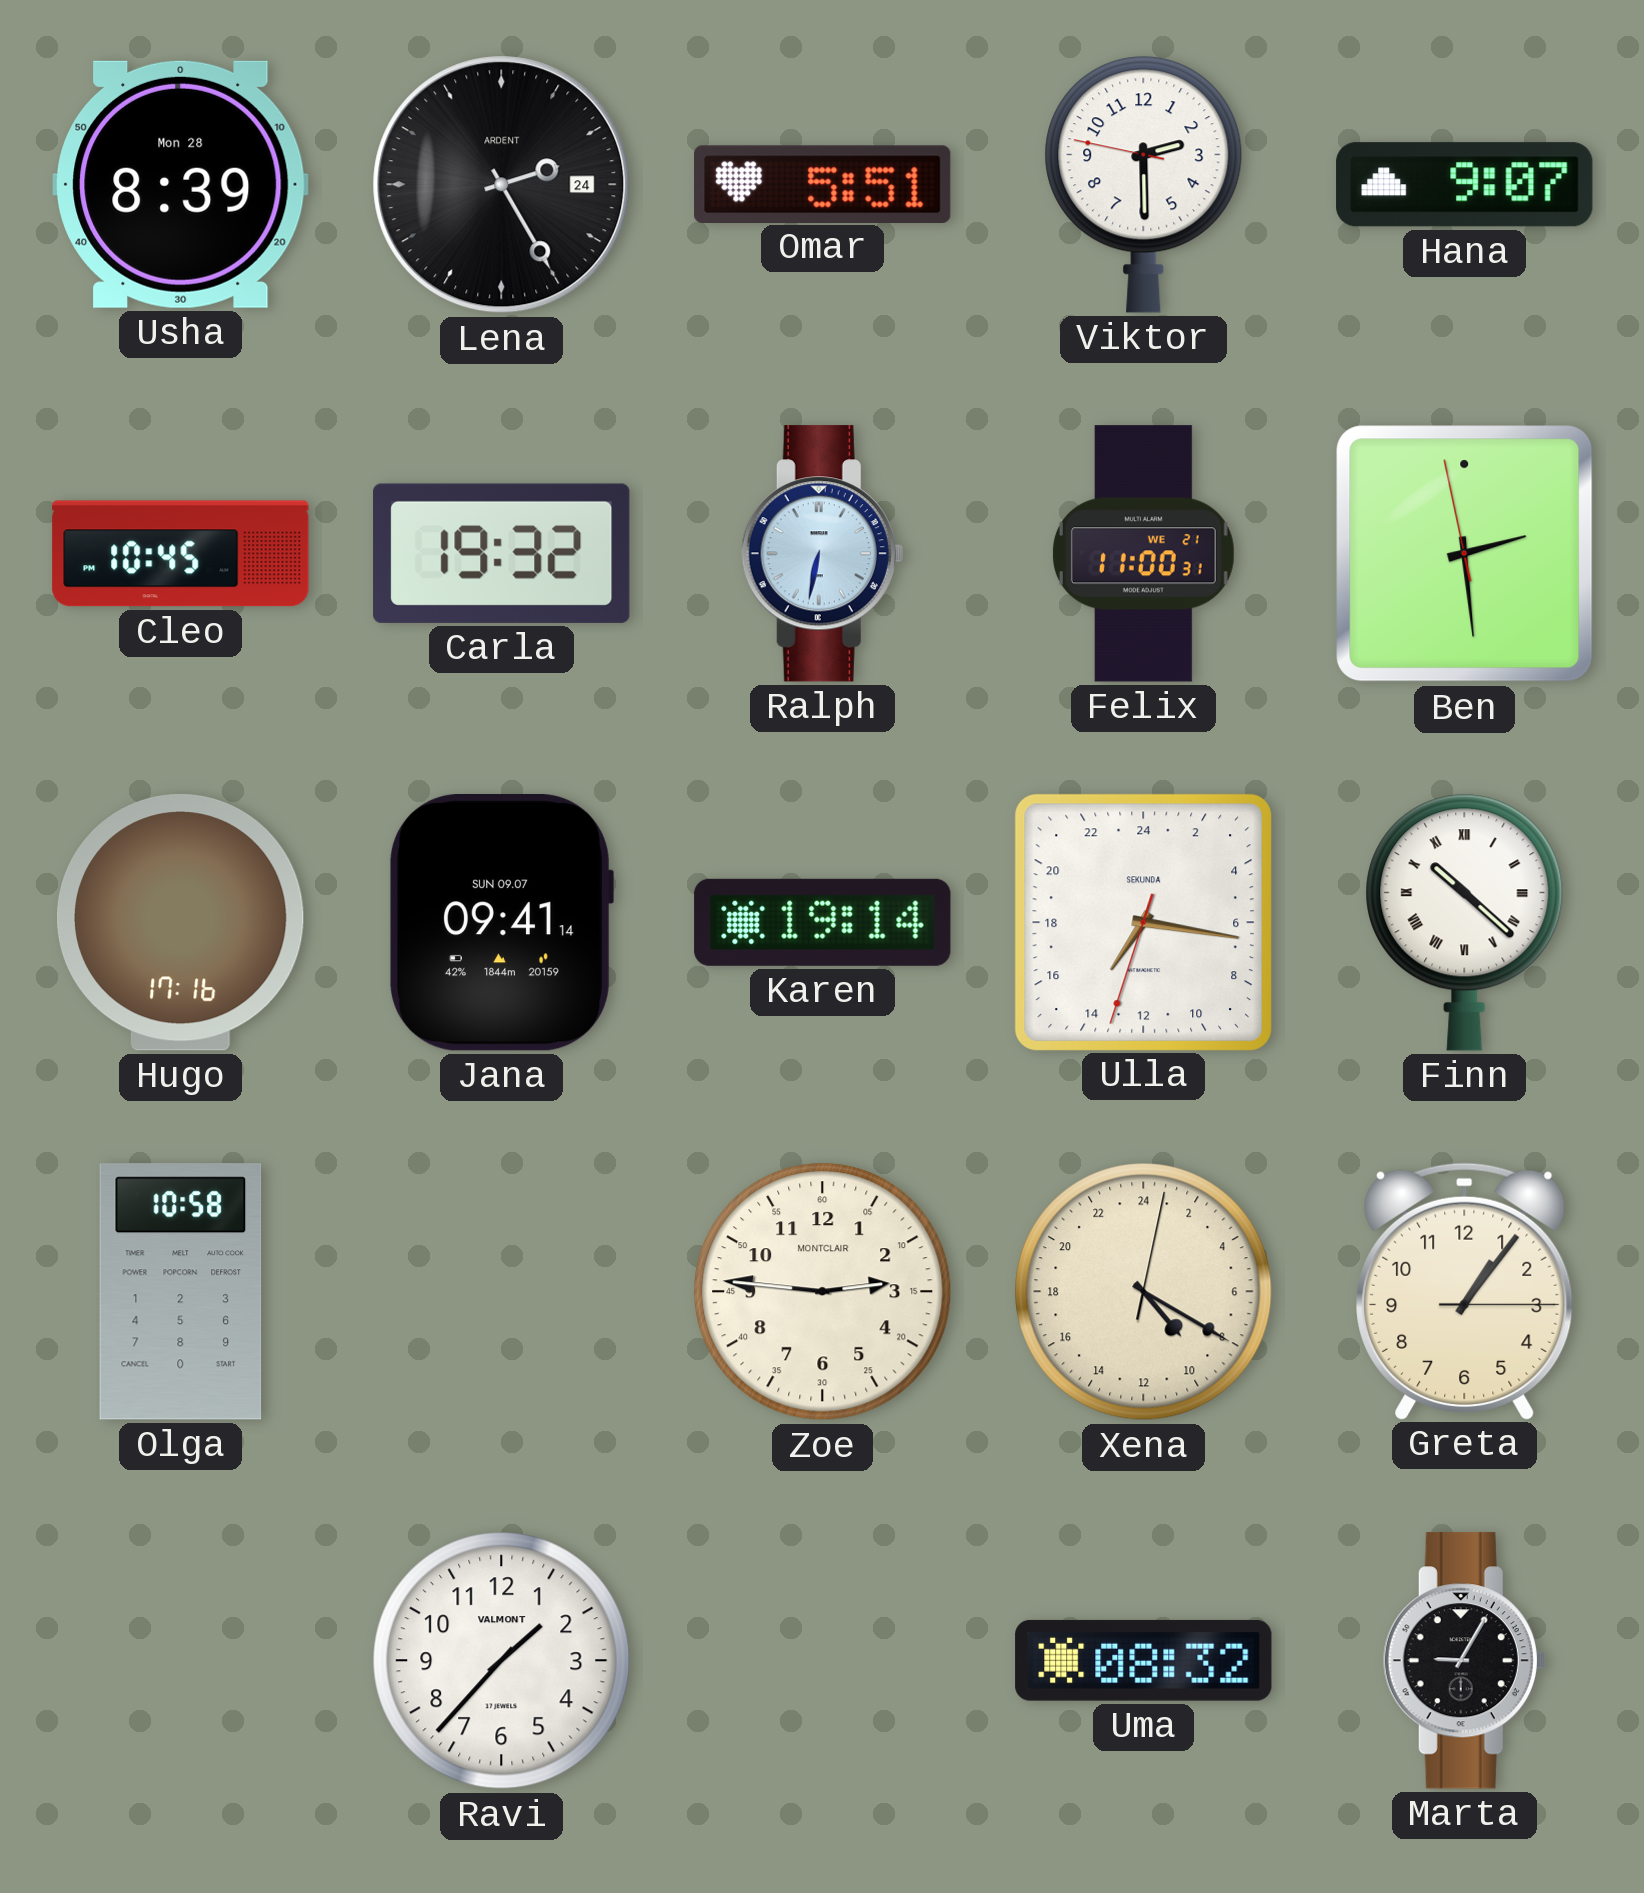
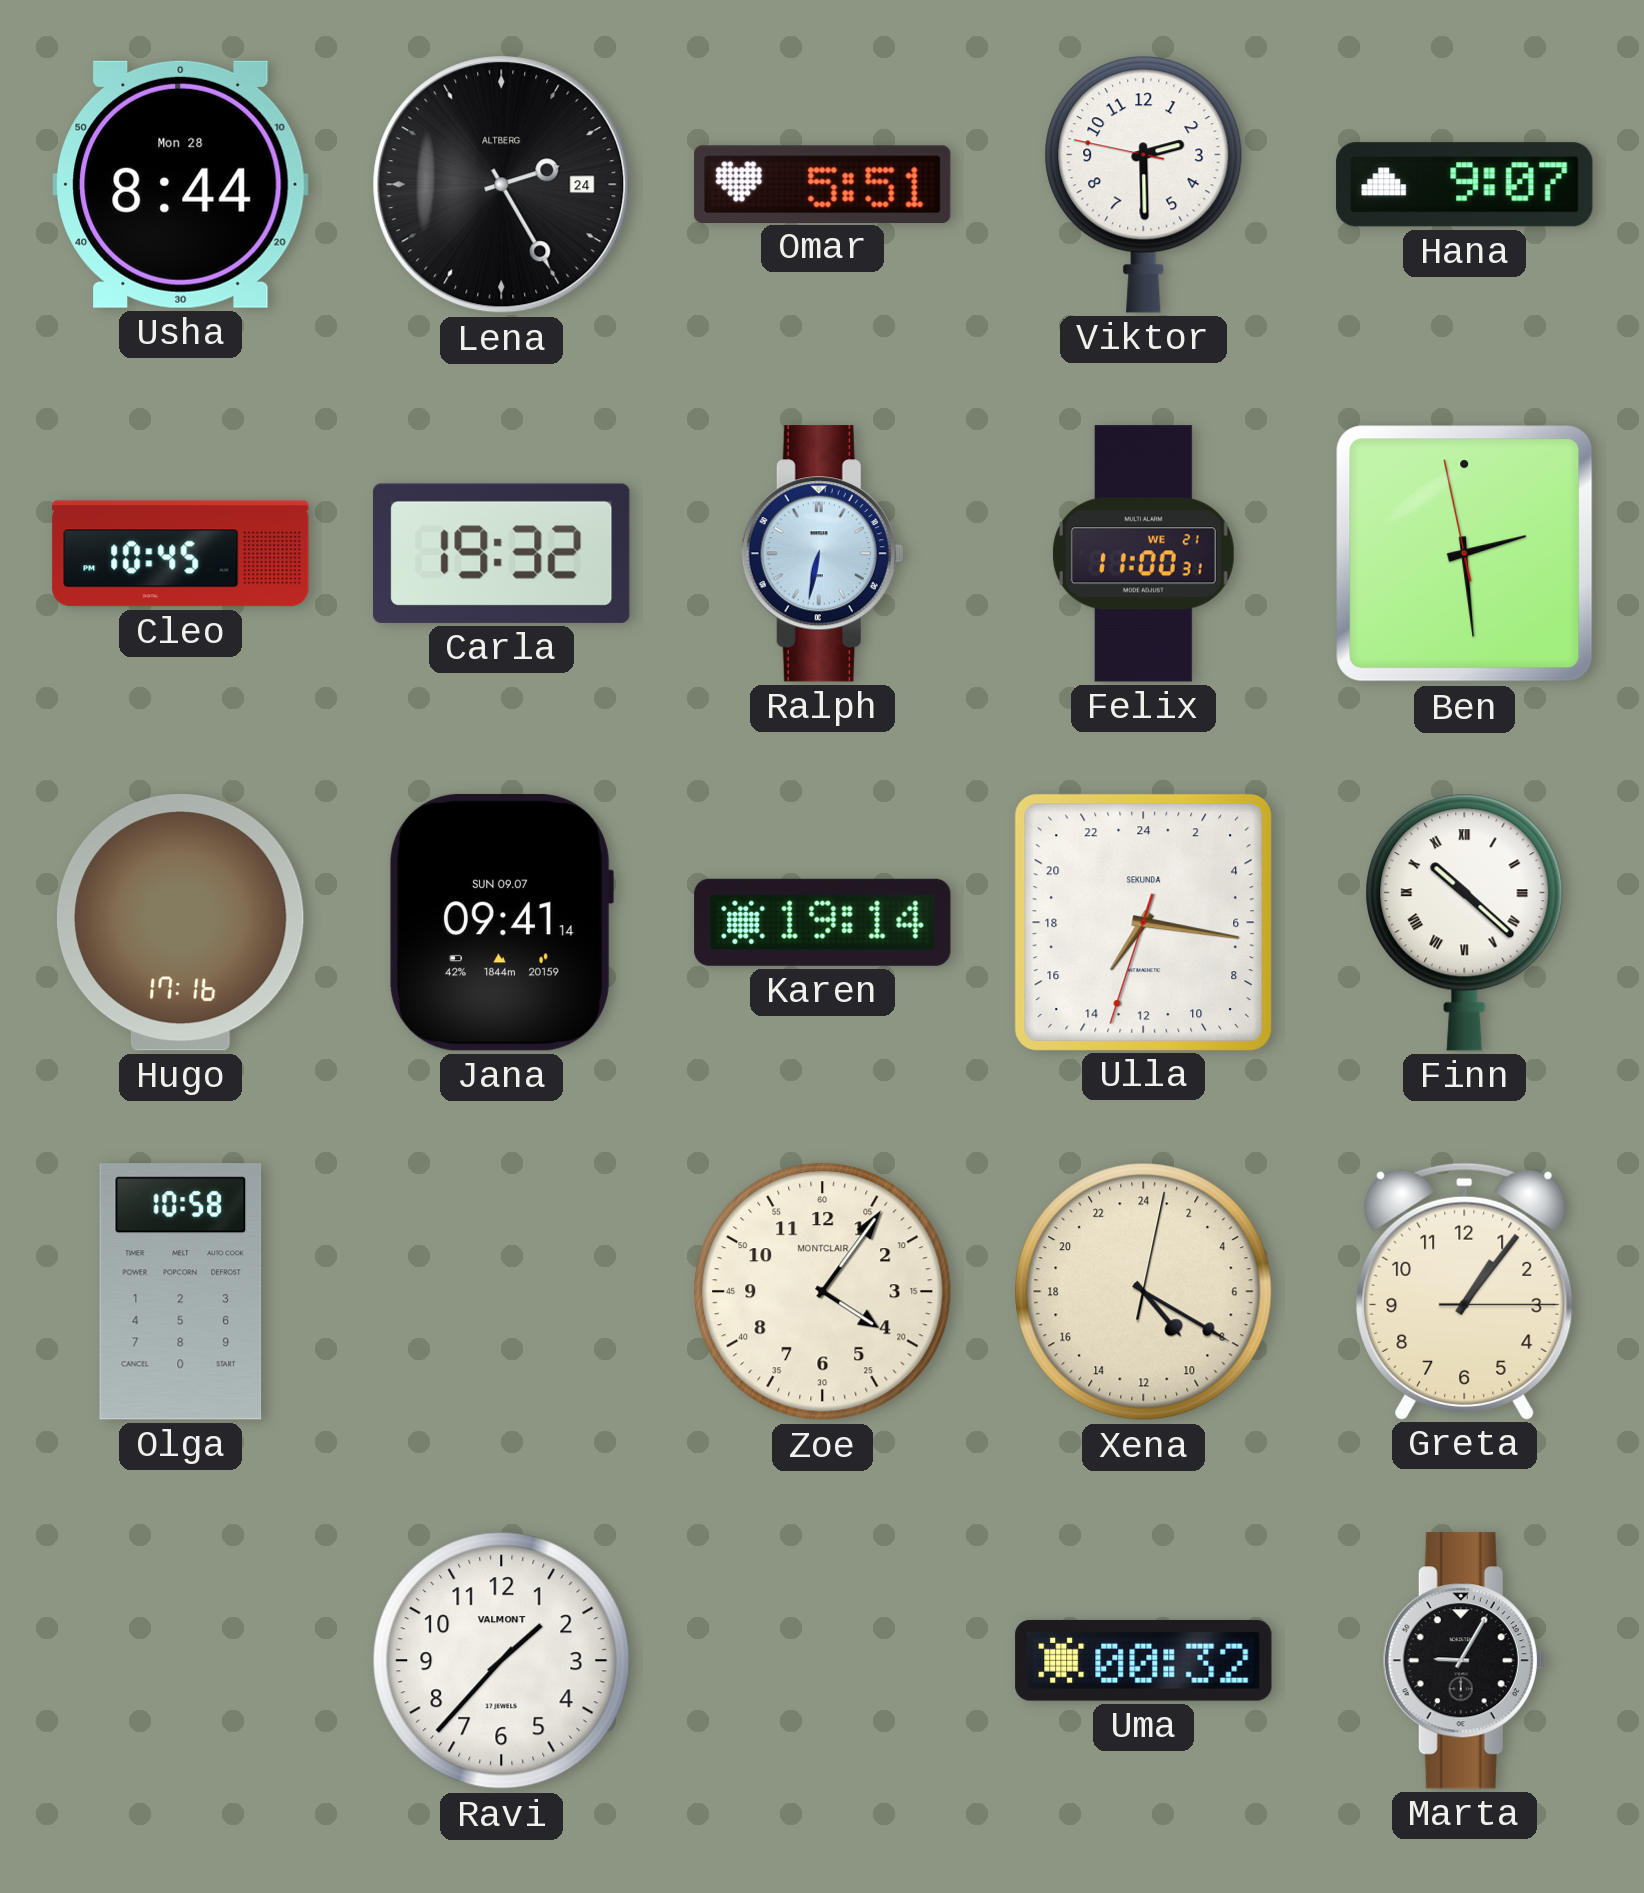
Usha: 8:39 -> 8:44
Lena brand: ARDENT -> ALTBERG
Zoe: 2:46 -> 4:06
Uma: 08:32 -> 00:32
